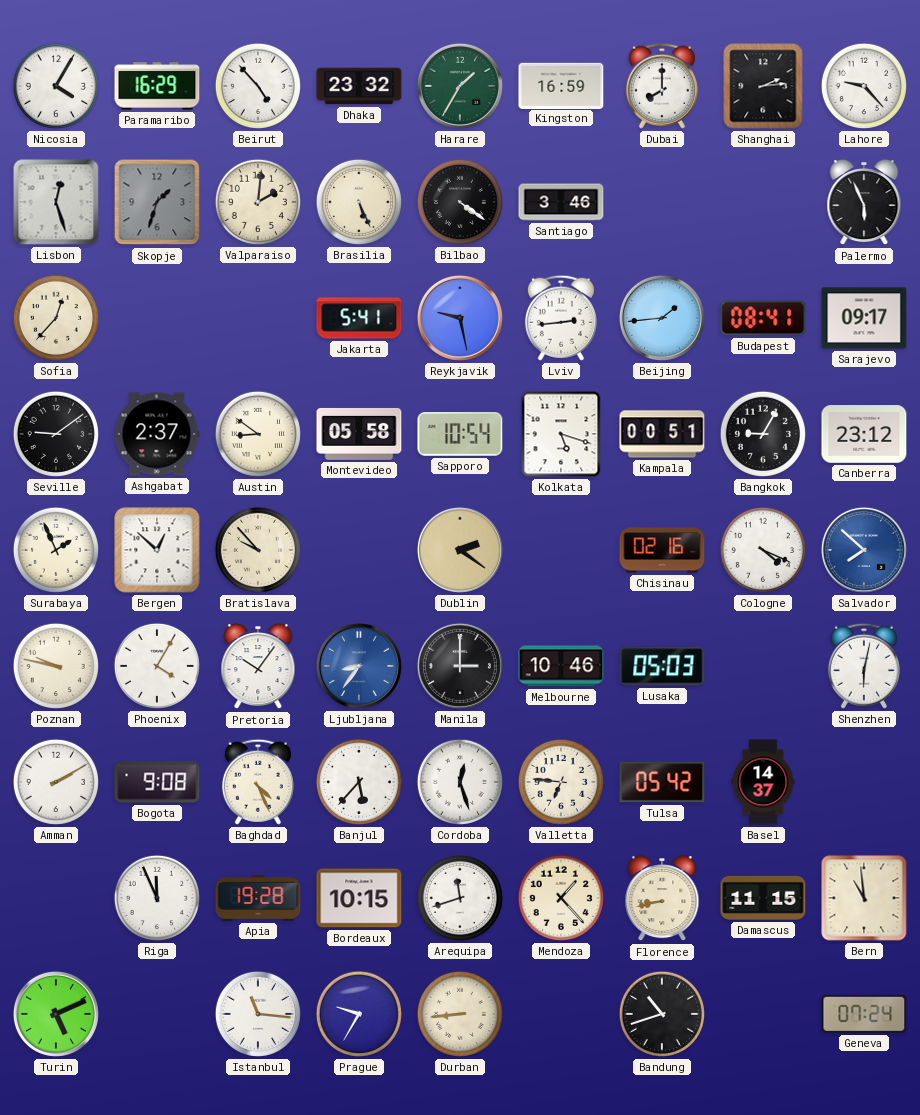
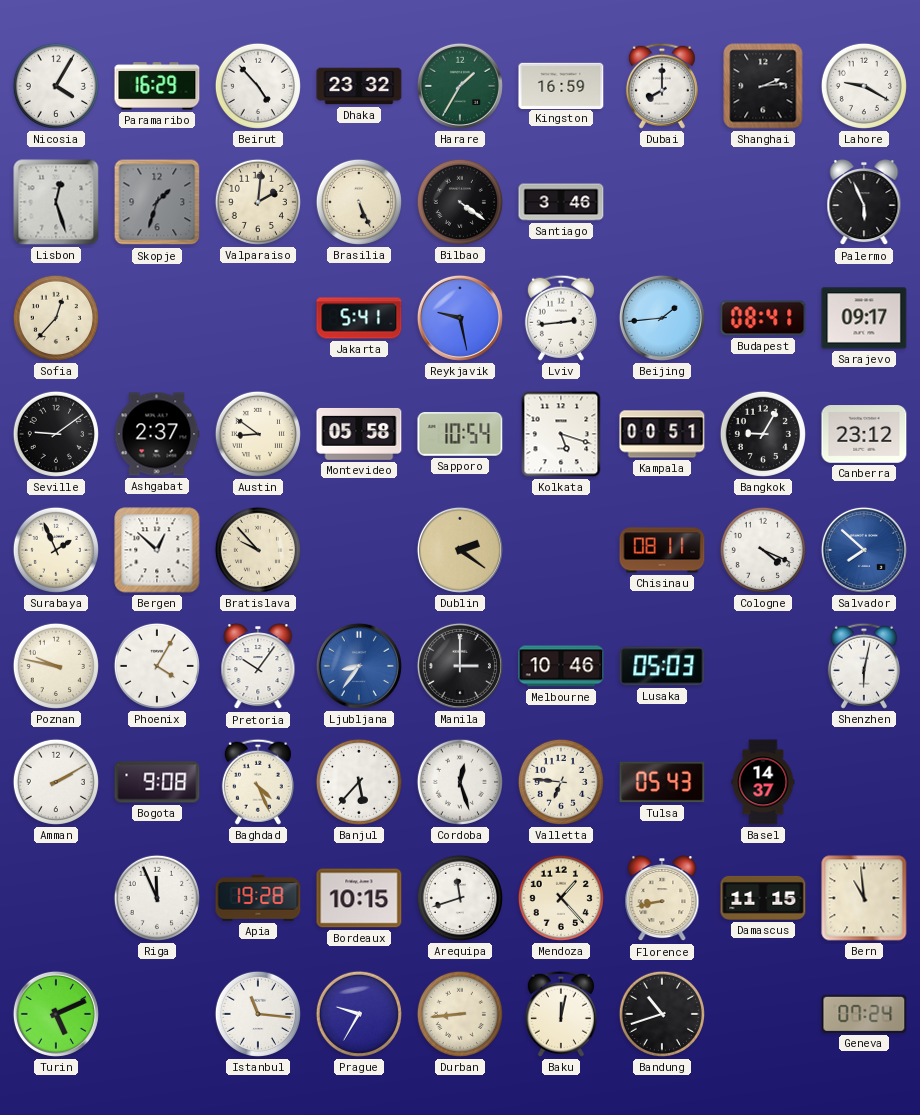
Lahore: 9:23 -> 9:20
Chisinau: 02:16 -> 08:11
Tulsa: 05:42 -> 05:43
Baku: none -> 12:02
